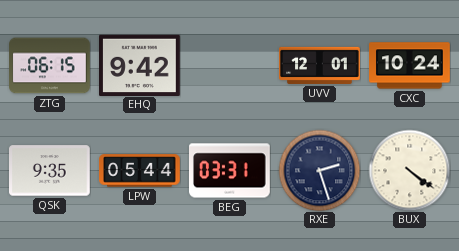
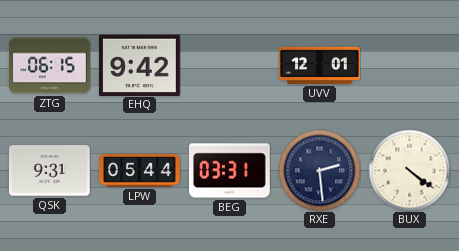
CXC: 10:24 -> none
QSK: 9:35 -> 9:31
RXE: 2:27 -> 2:29
